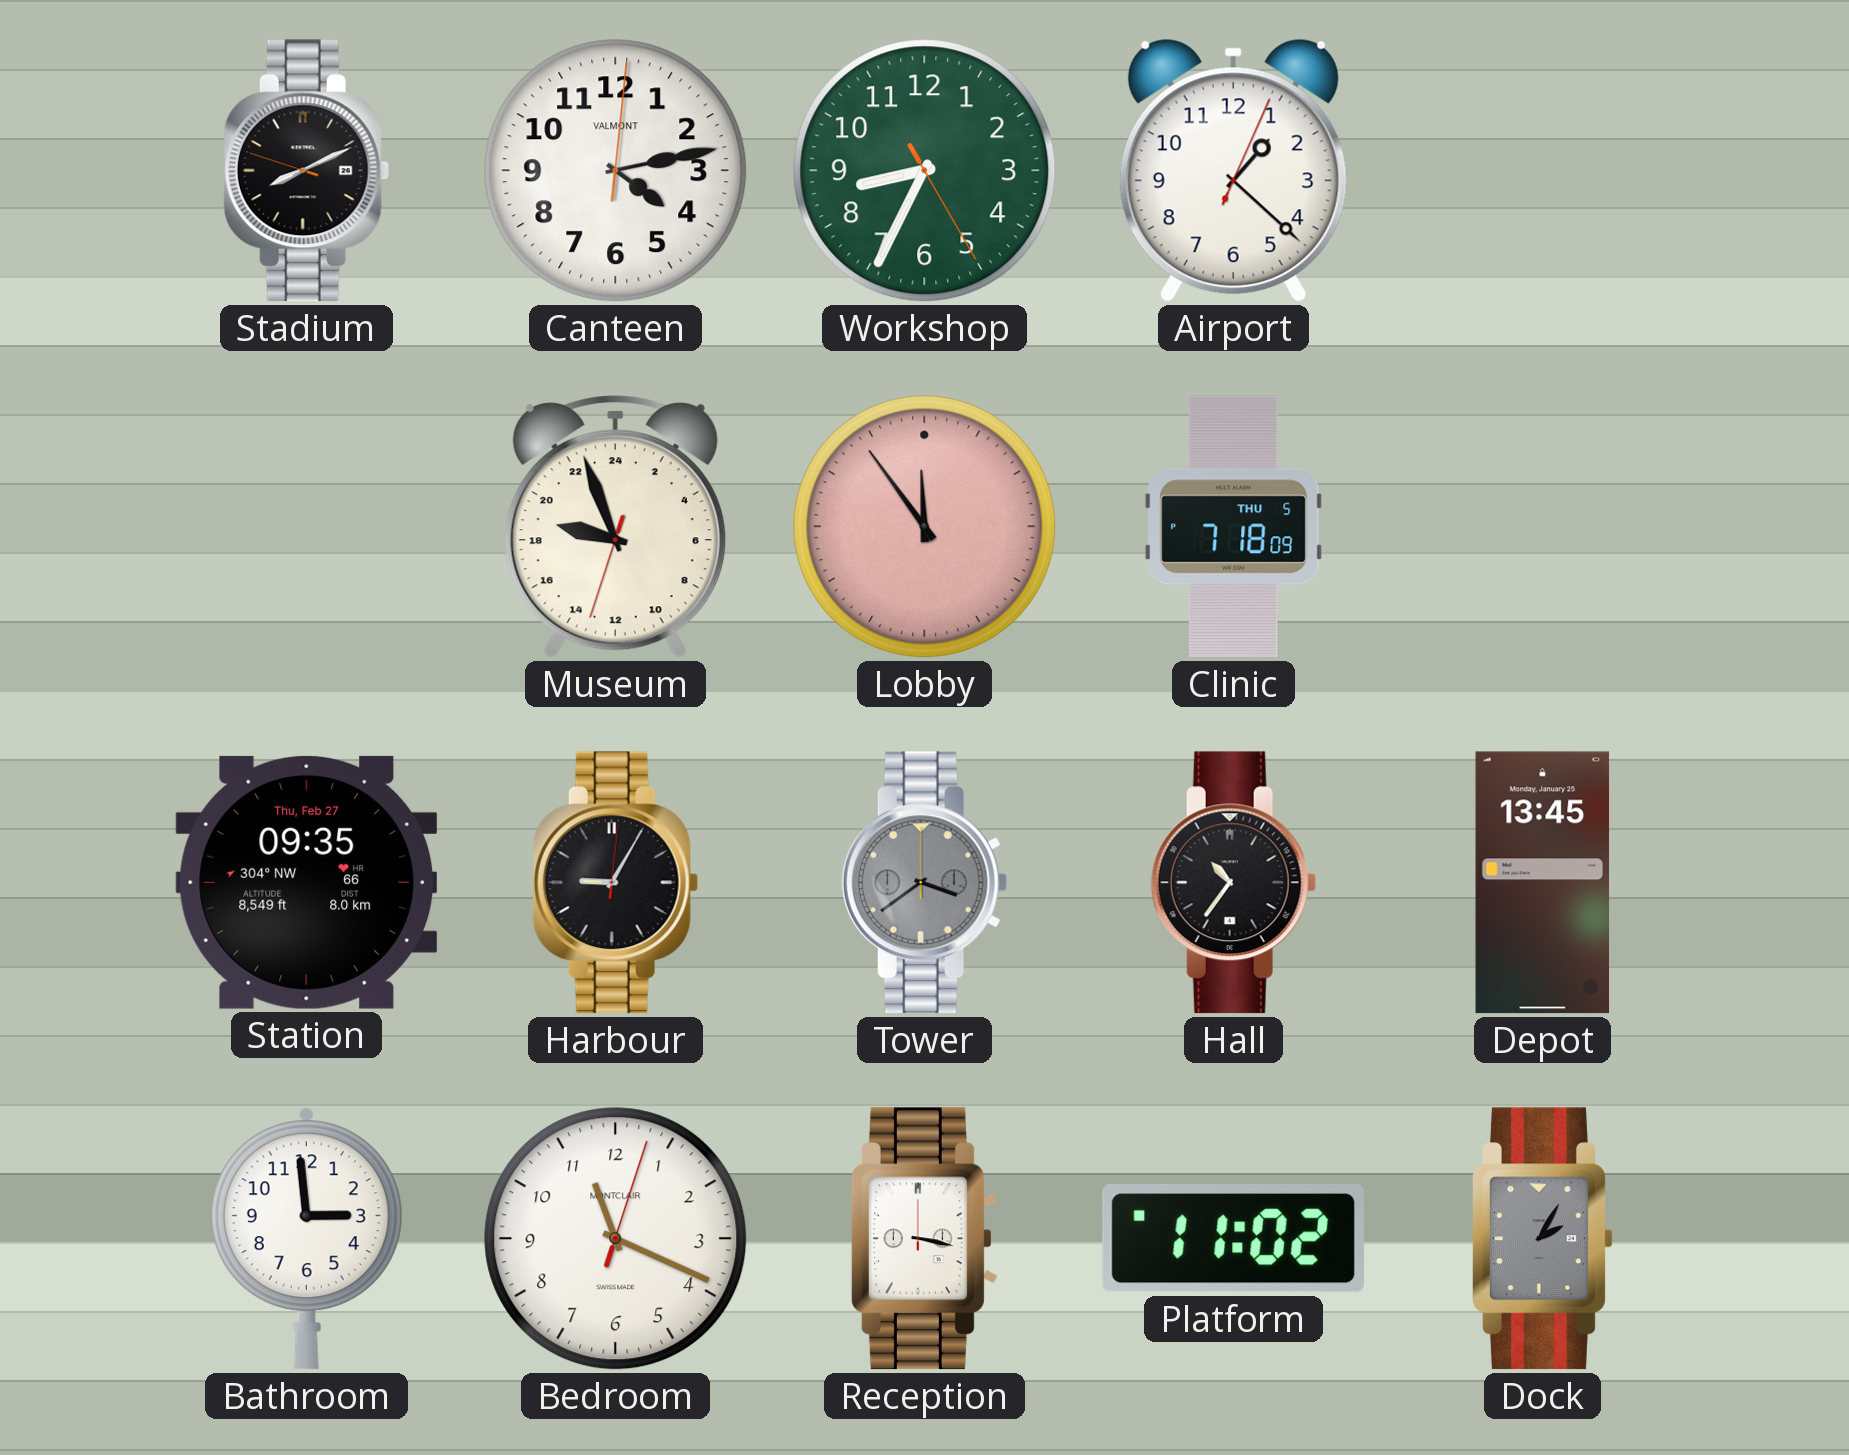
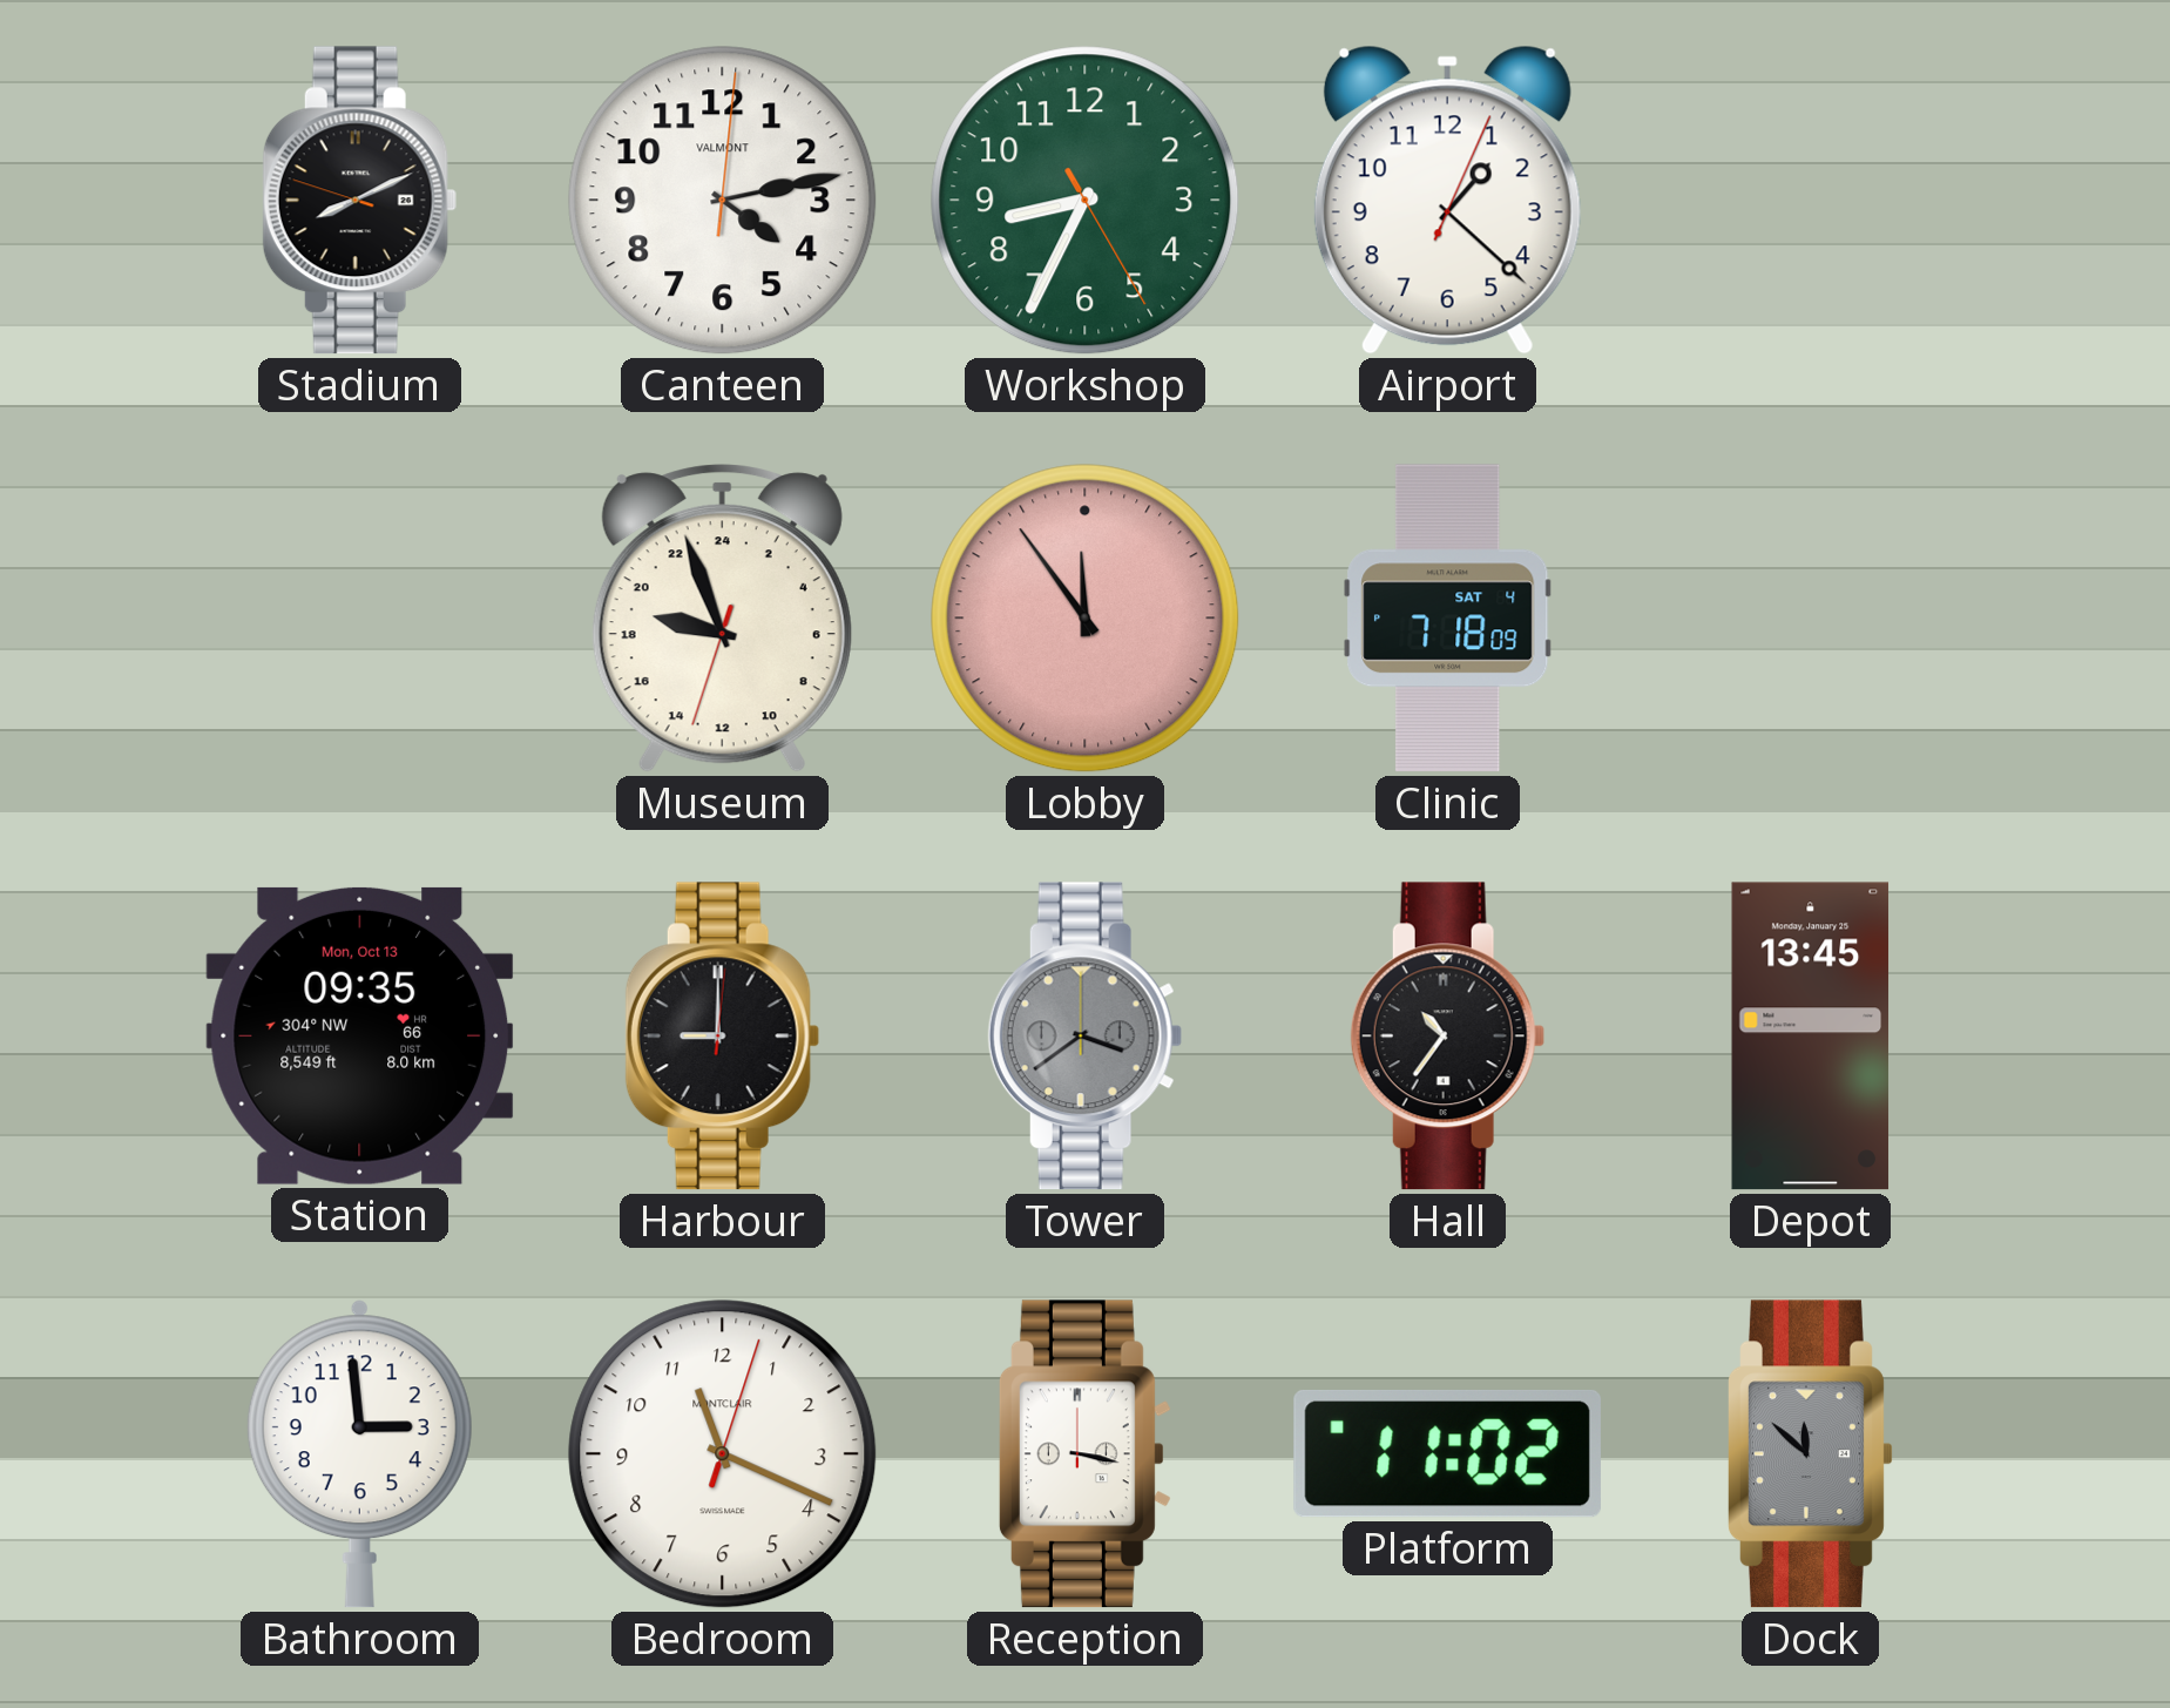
Clinic date: THU 5 -> SAT 4
Station date: Thu, Feb 27 -> Mon, Oct 13
Harbour: 9:05 -> 9:00
Dock: 2:05 -> 11:52
